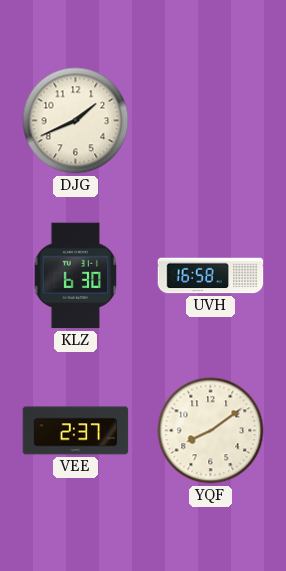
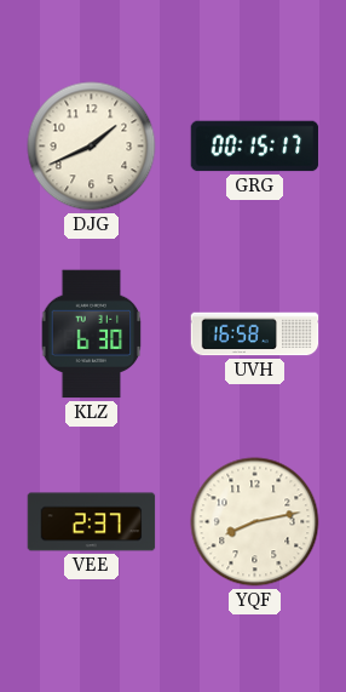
GRG: none -> 00:15
YQF: 8:09 -> 8:13
